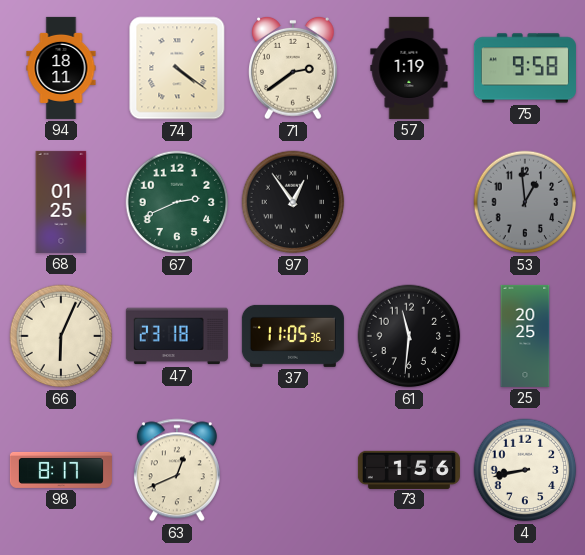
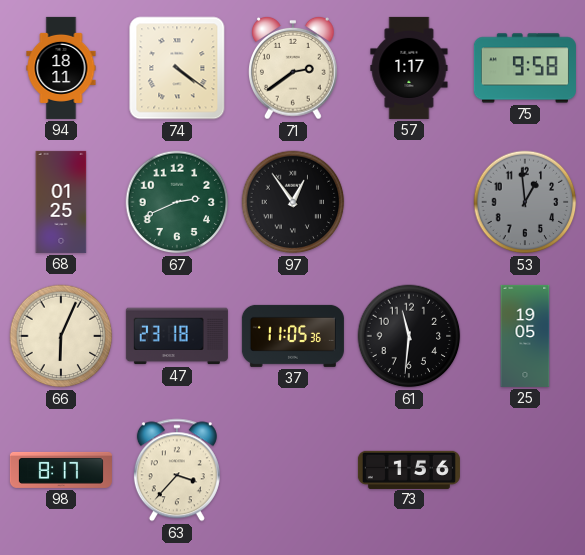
57: 1:19 -> 1:17
25: 20:25 -> 19:05
63: 12:41 -> 3:37
4: 8:43 -> none
